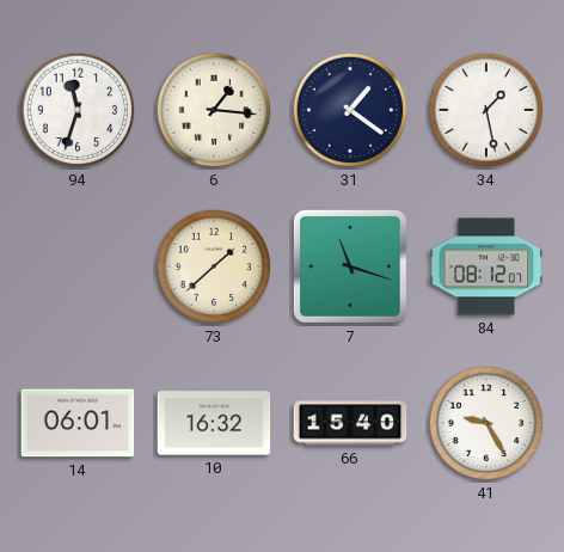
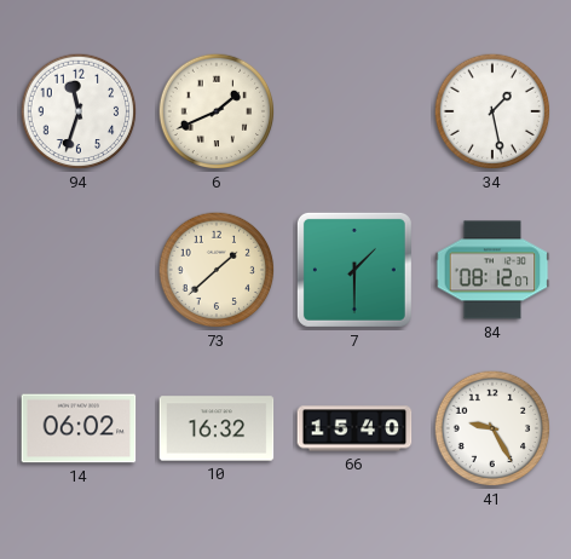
6: 1:16 -> 1:41
31: 1:21 -> none
7: 11:18 -> 1:30
14: 06:01 -> 06:02
